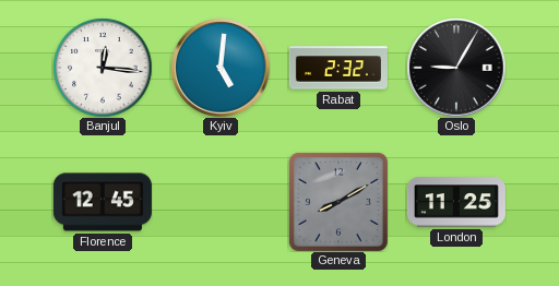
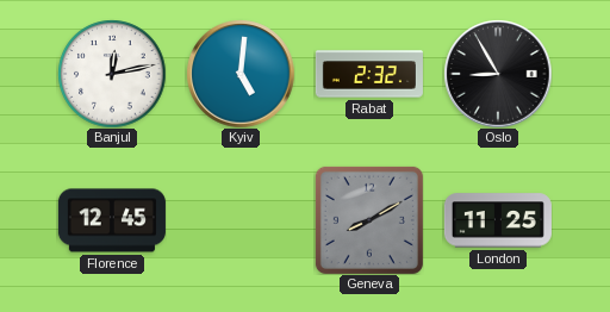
Banjul: 12:16 -> 12:13
Oslo: 9:05 -> 8:55
